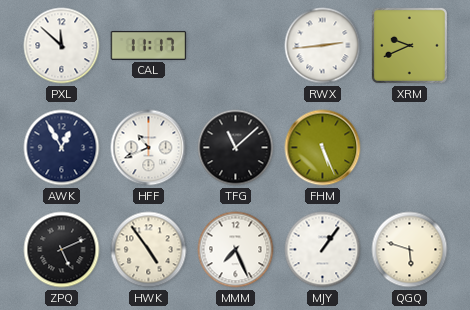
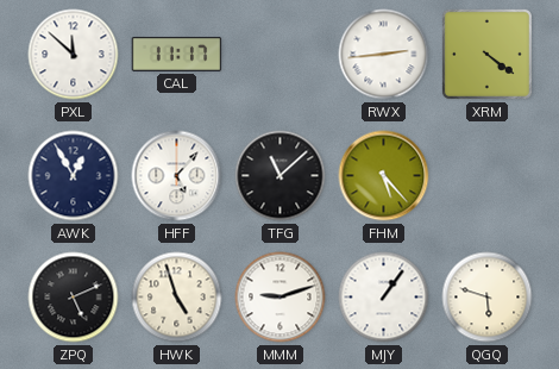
XRM: 9:41 -> 4:21
HFF: 10:41 -> 5:07
FHM: 5:26 -> 5:23
HWK: 4:54 -> 4:57
MMM: 7:26 -> 9:12
